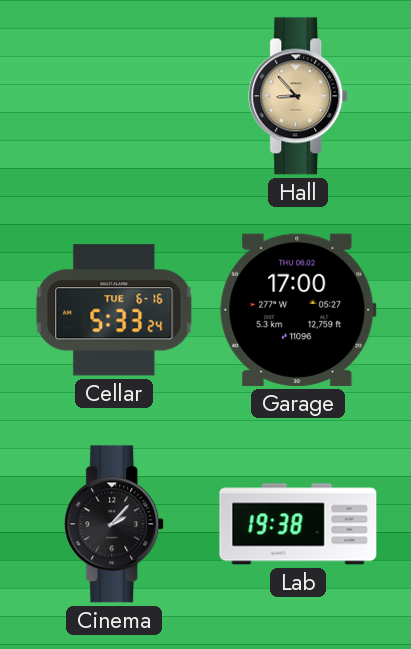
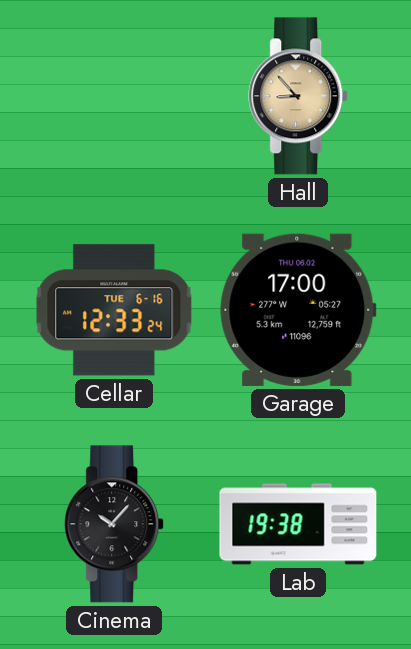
Cellar: 5:33 -> 12:33
Cinema: 2:07 -> 10:07
